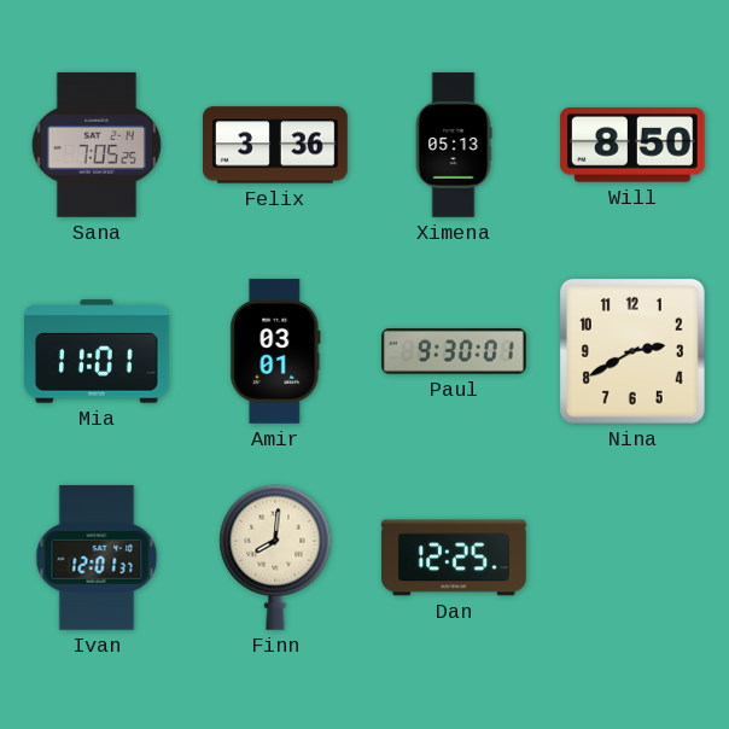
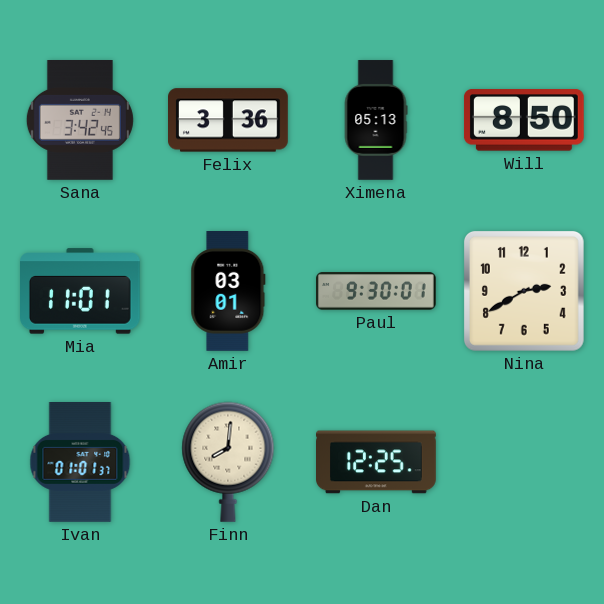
Sana: 7:05 -> 3:42
Ivan: 12:01 -> 01:01
